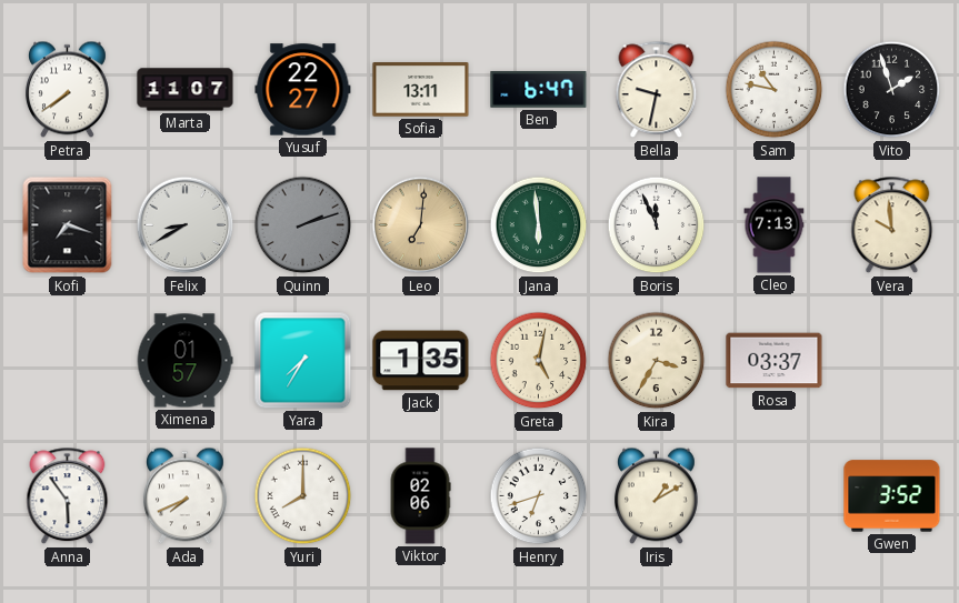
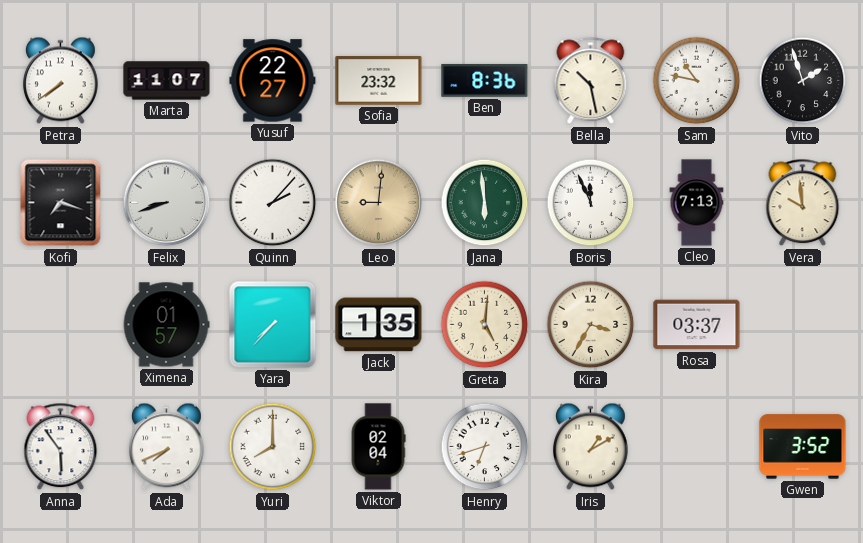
Sofia: 13:11 -> 23:32
Ben: 6:47 -> 8:36
Bella: 9:32 -> 10:28
Felix: 8:40 -> 8:42
Quinn: 2:12 -> 2:07
Quinn dial: grey -> white
Leo: 7:01 -> 9:01
Yara: 7:35 -> 7:37
Greta: 5:02 -> 5:01
Viktor: 02:06 -> 02:04
